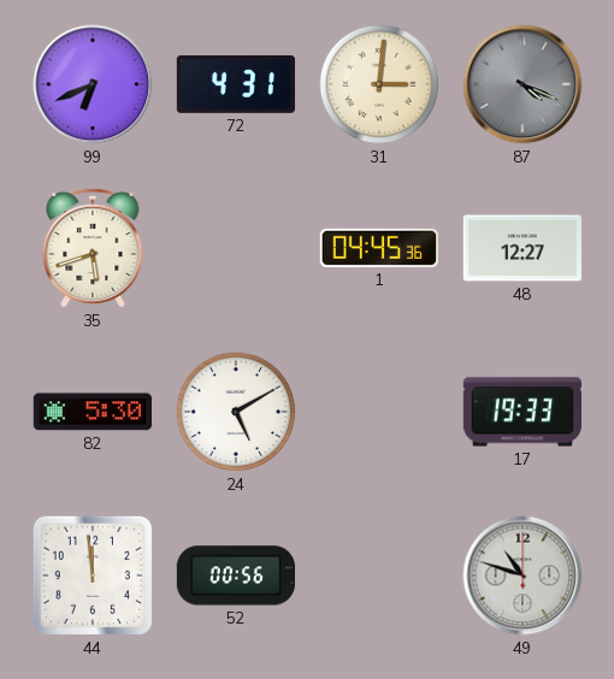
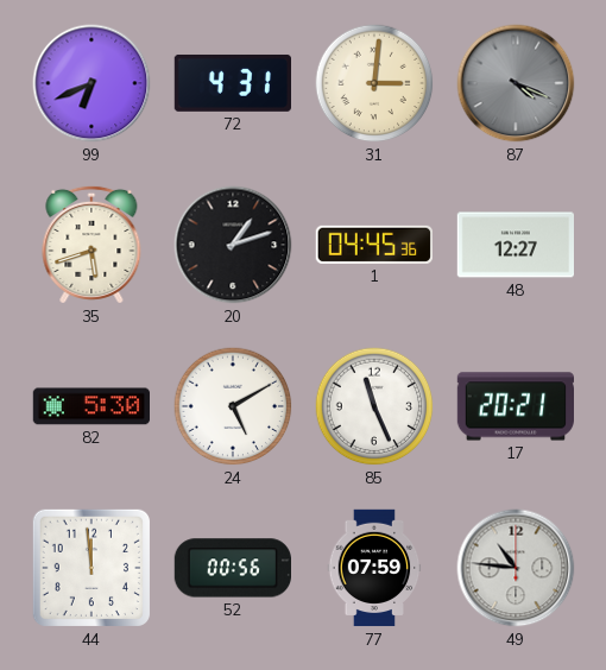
20: none -> 1:12
85: none -> 11:26
17: 19:33 -> 20:21
77: none -> 07:59
49: 10:48 -> 10:46
